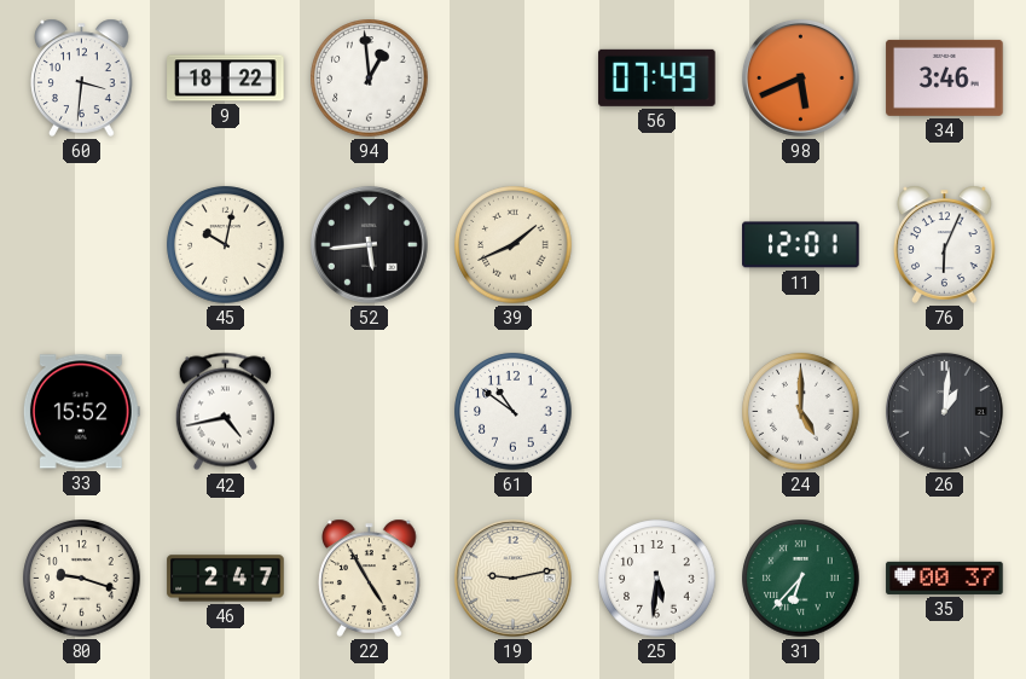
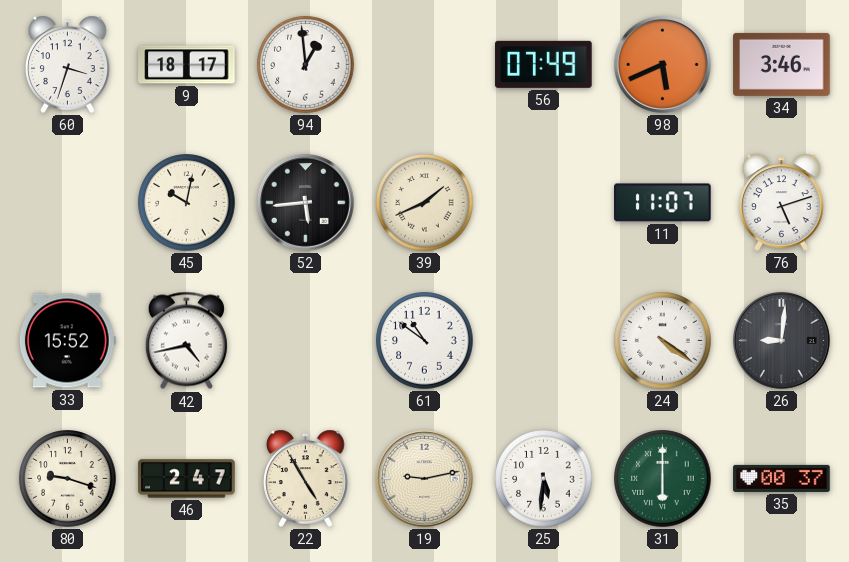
60: 3:31 -> 3:33
9: 18:22 -> 18:17
11: 12:01 -> 11:07
76: 6:04 -> 5:12
24: 5:00 -> 4:21
26: 1:01 -> 9:01
31: 6:37 -> 6:00
